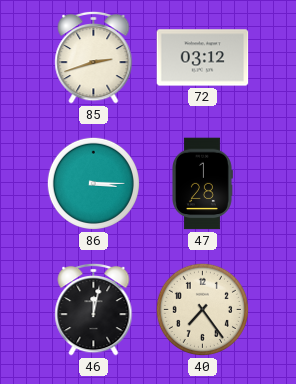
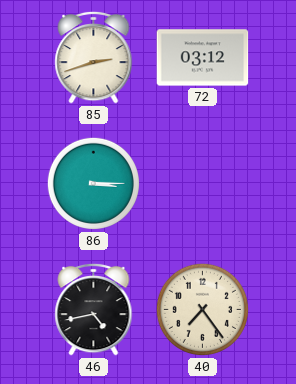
47: 1:28 -> none
46: 12:02 -> 4:43
